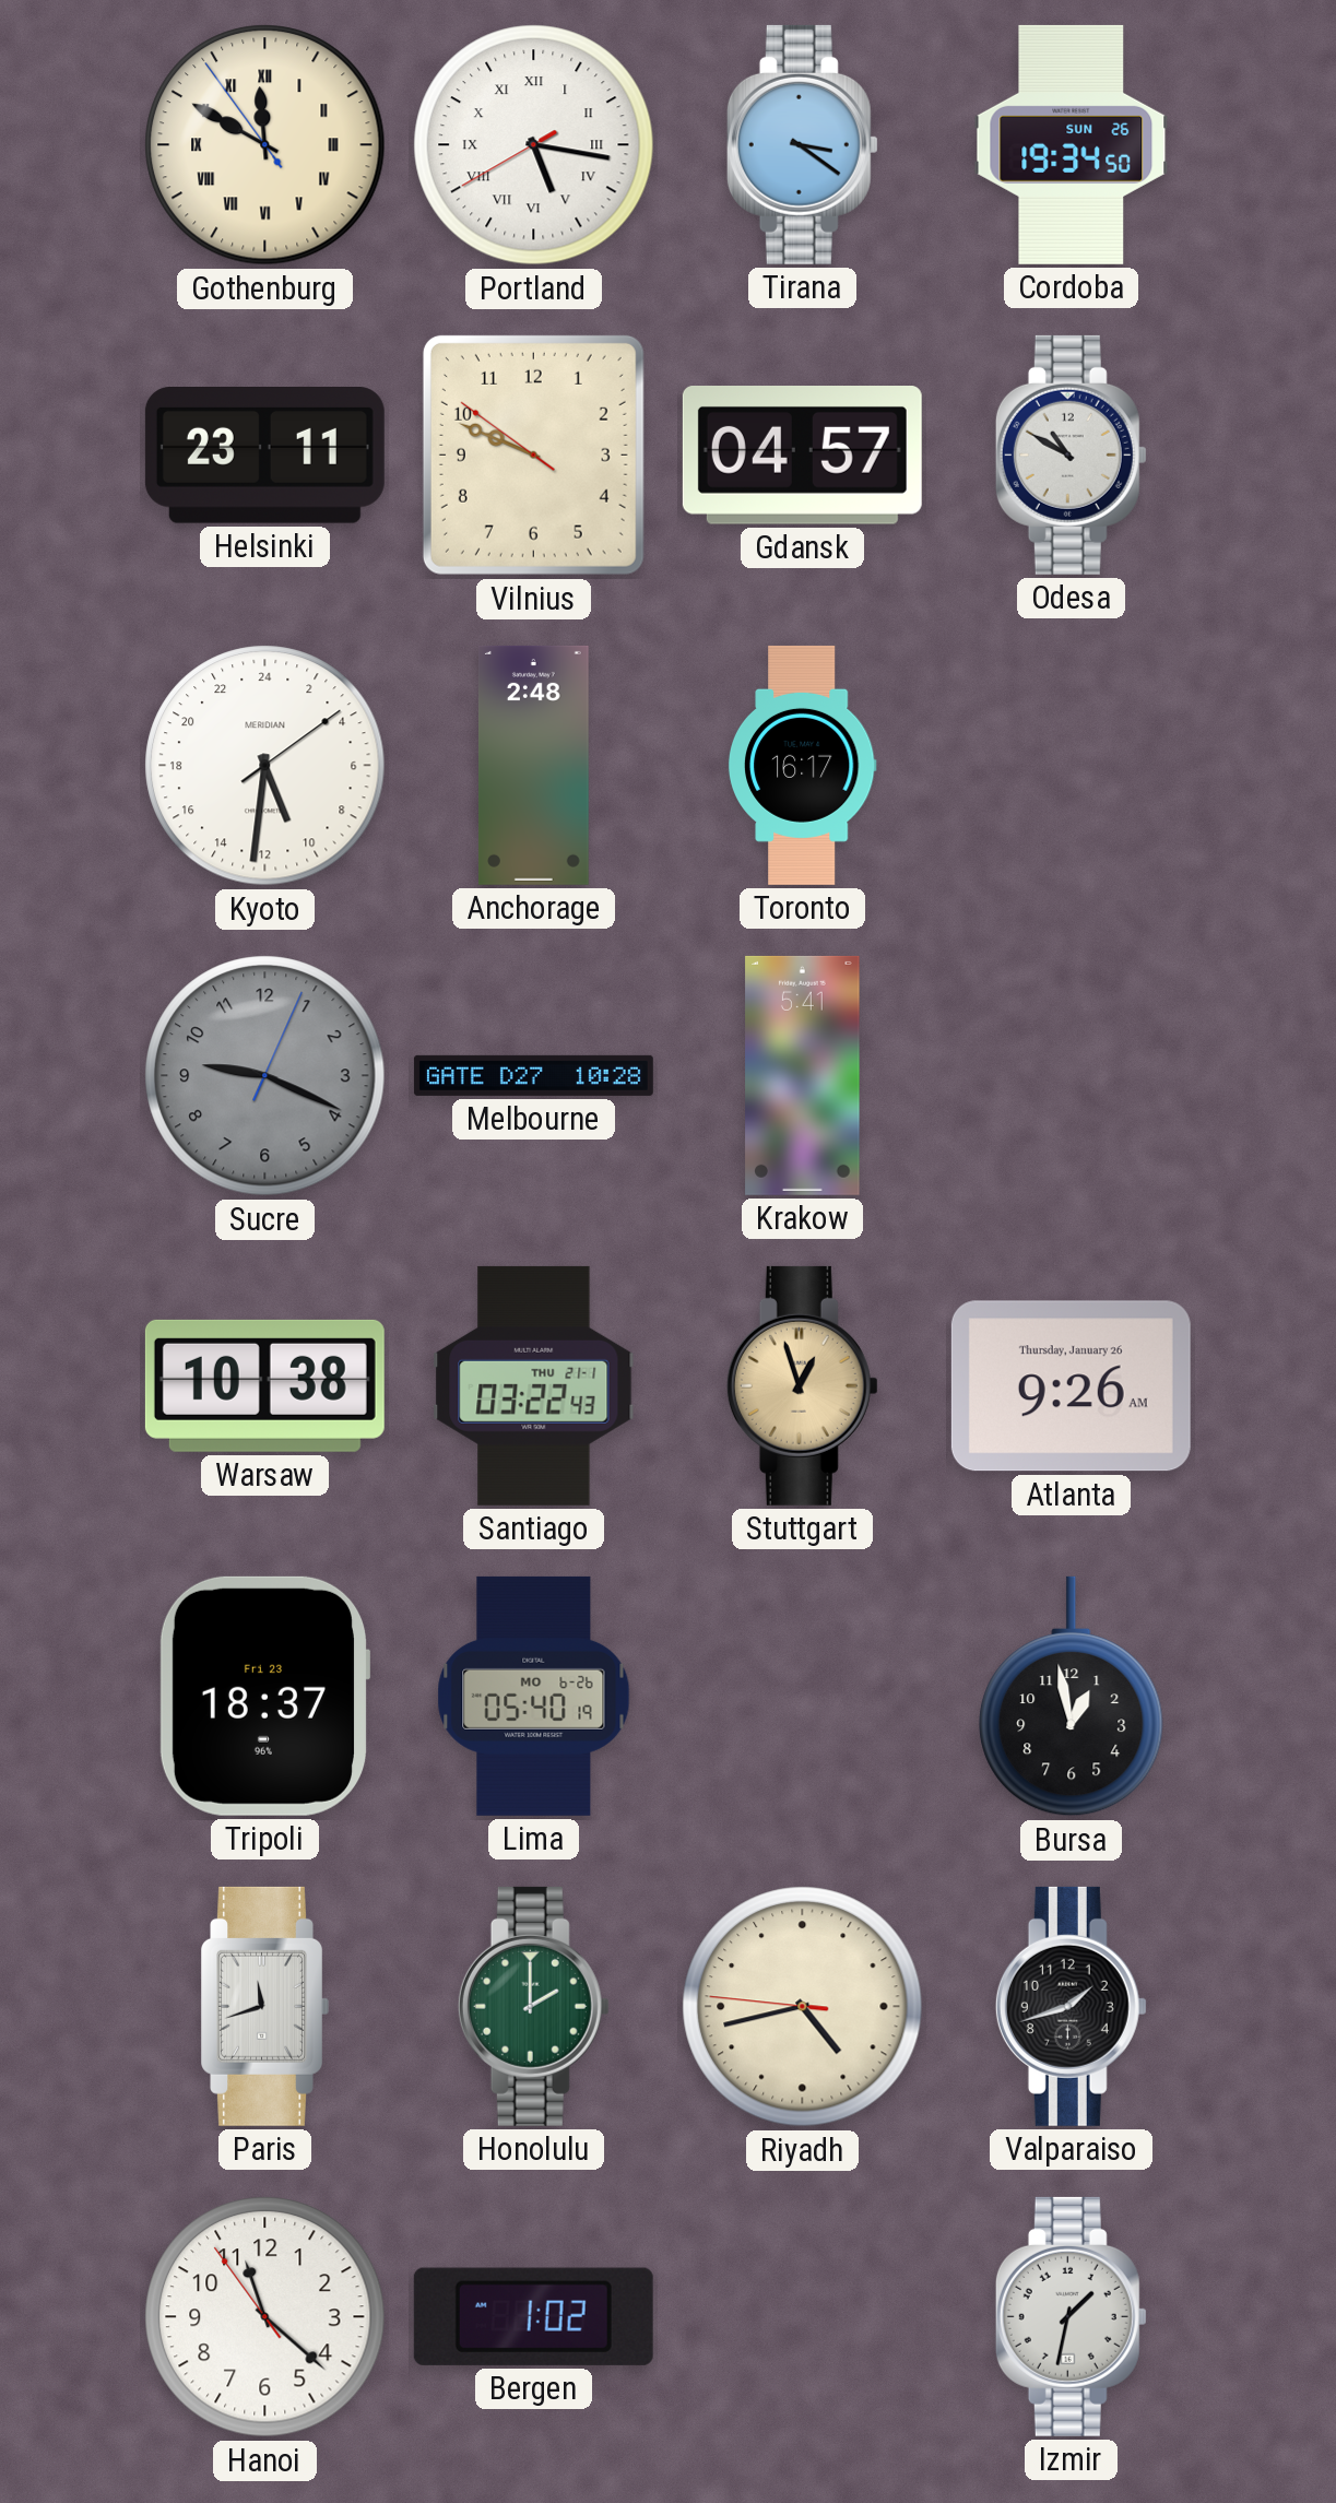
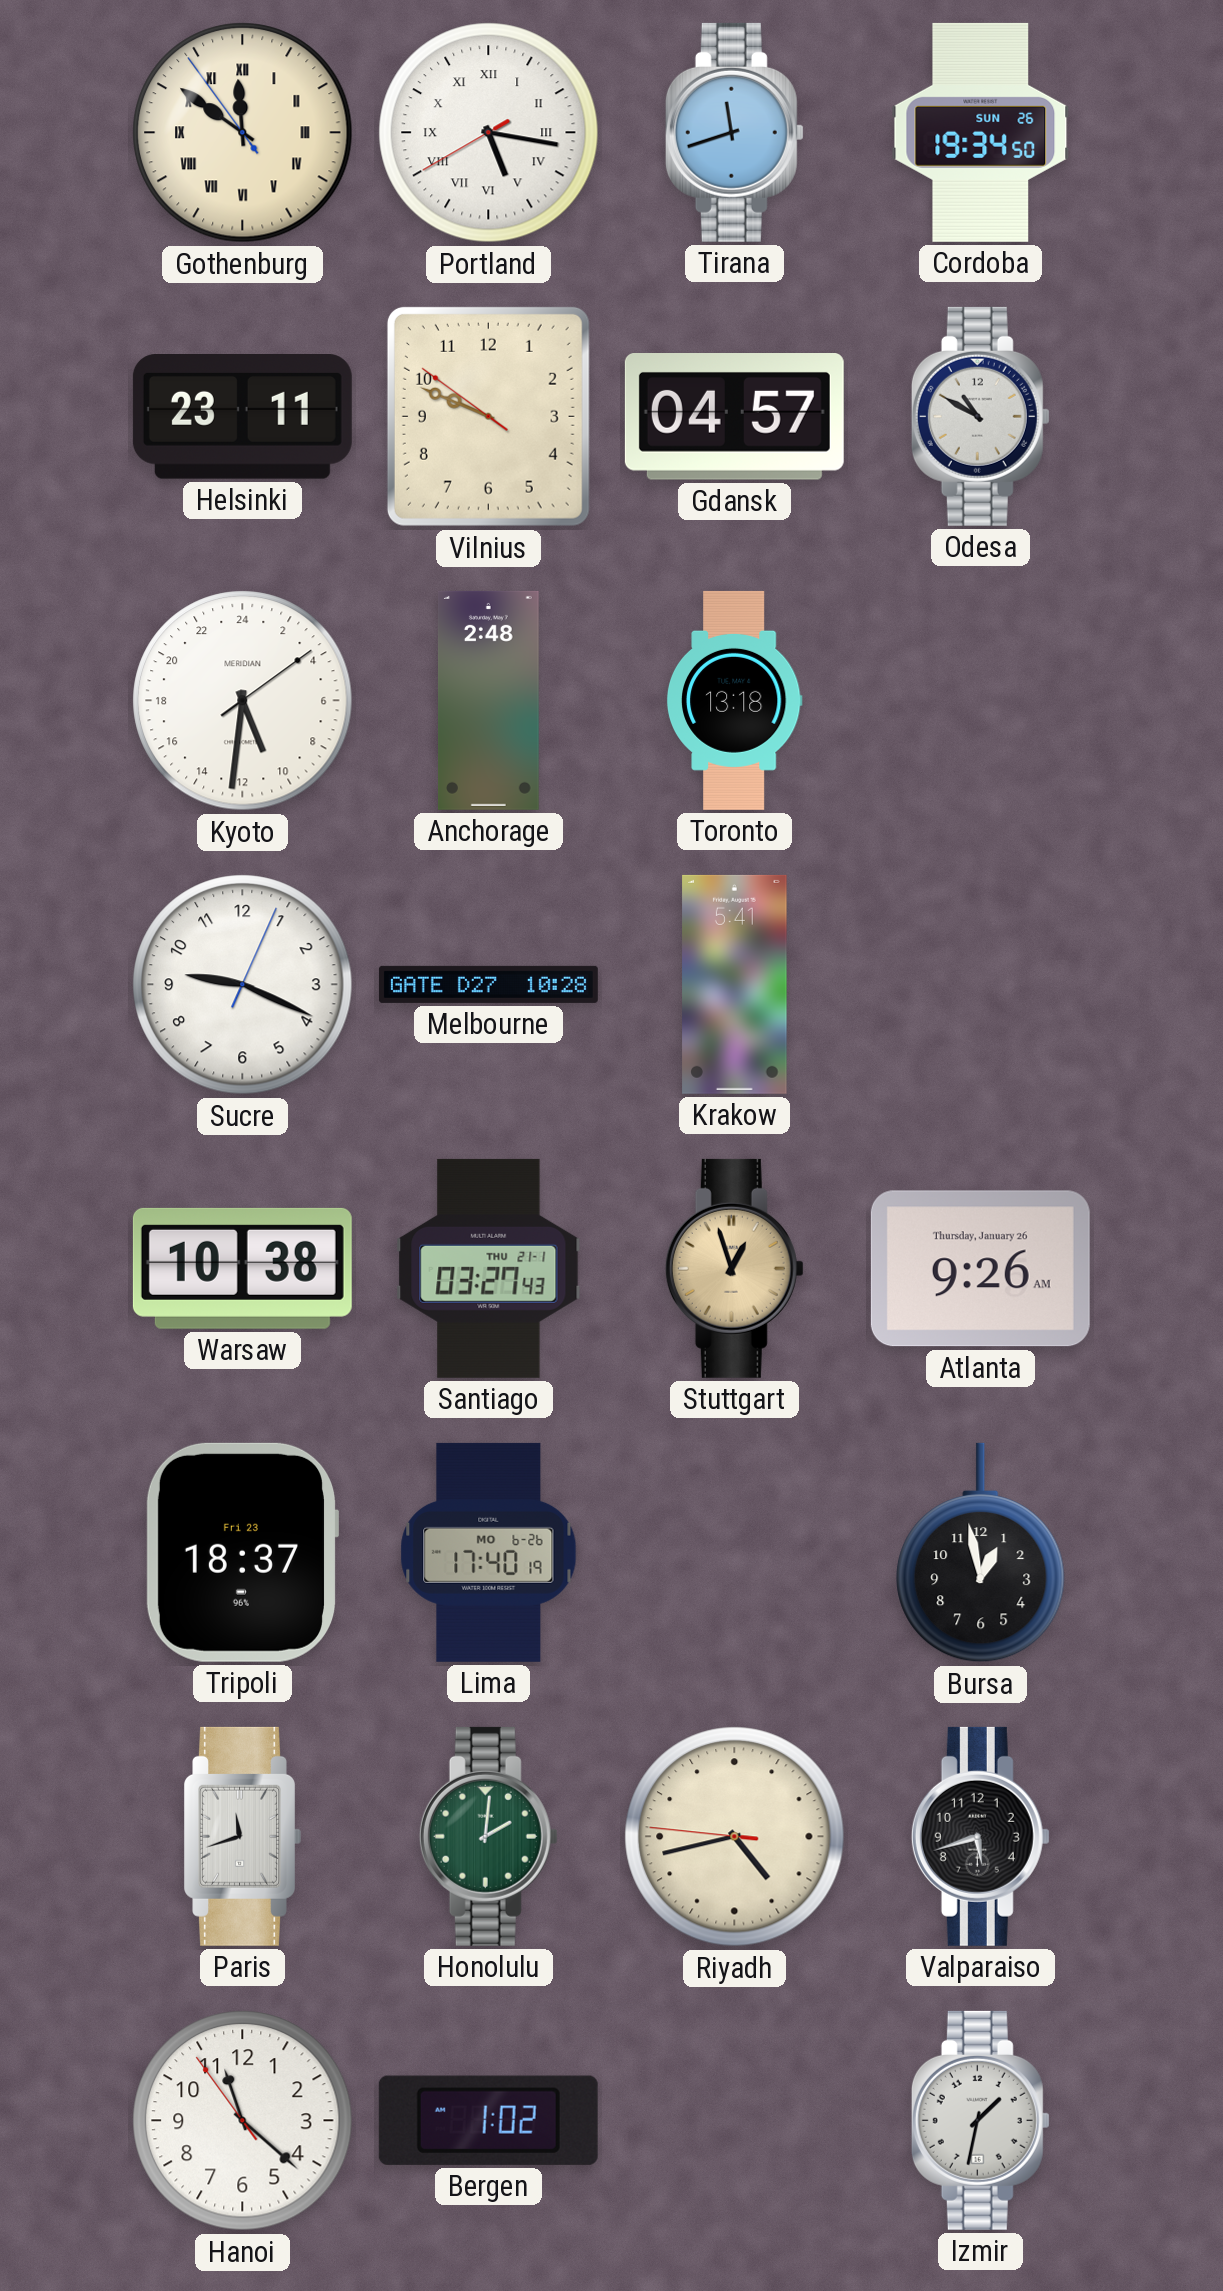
Gothenburg: 11:49 -> 11:50
Tirana: 3:21 -> 11:42
Toronto: 16:17 -> 13:18
Sucre dial: grey -> white
Santiago: 03:22 -> 03:27
Lima: 05:40 -> 17:40
Honolulu: 2:00 -> 2:01
Valparaiso: 1:42 -> 5:42
